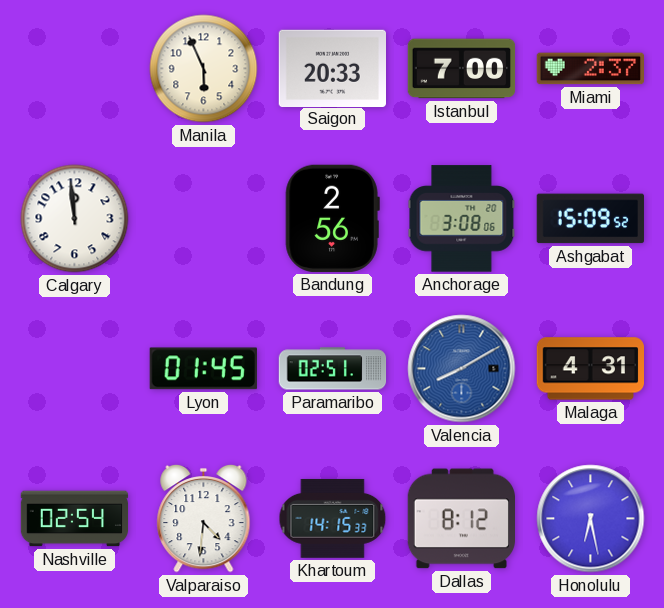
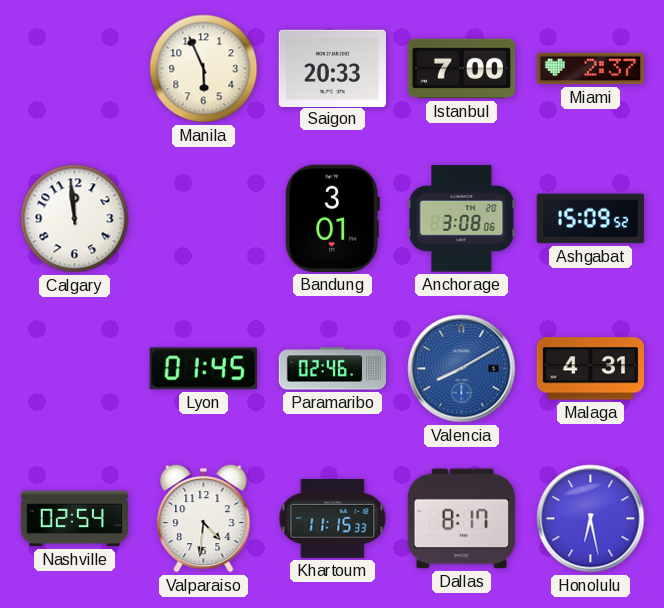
Bandung: 2:56 -> 3:01
Paramaribo: 02:51 -> 02:46
Khartoum: 14:15 -> 11:15
Dallas: 8:12 -> 8:17
